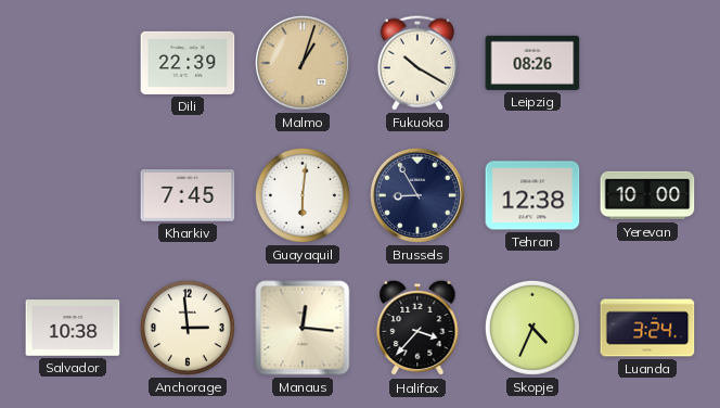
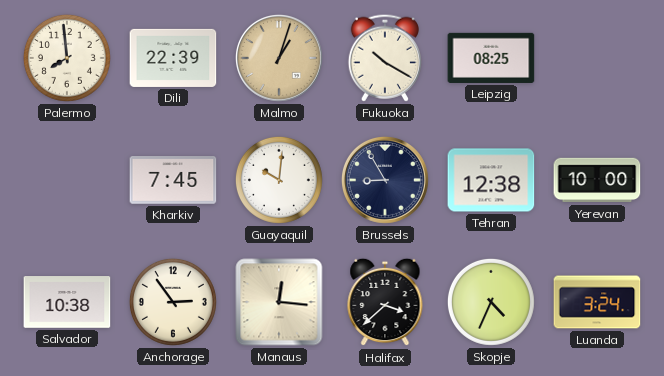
Palermo: none -> 7:59
Leipzig: 08:26 -> 08:25
Guayaquil: 6:01 -> 10:01
Anchorage: 2:59 -> 2:54
Halifax: 3:37 -> 3:38
